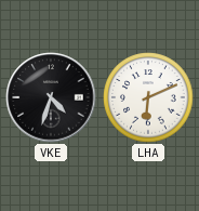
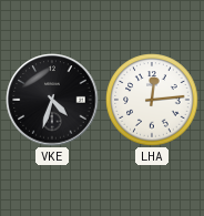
LHA: 6:11 -> 12:14
